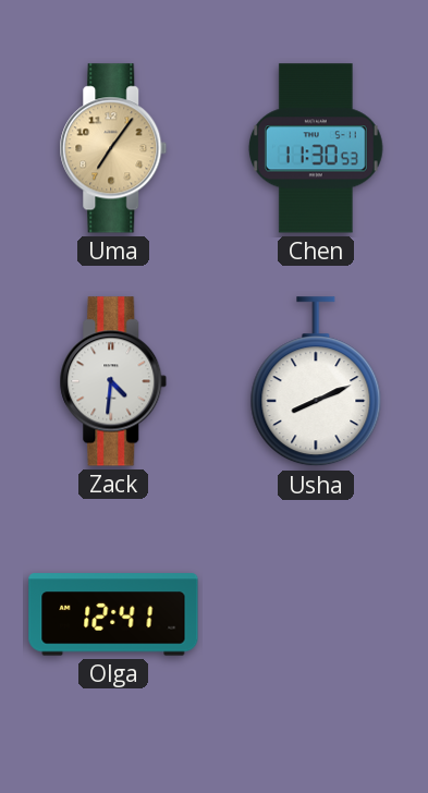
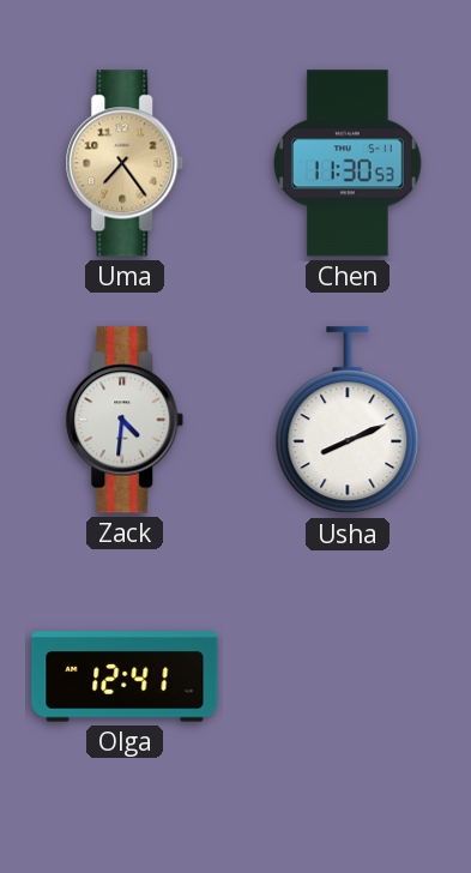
Uma: 7:06 -> 7:24
